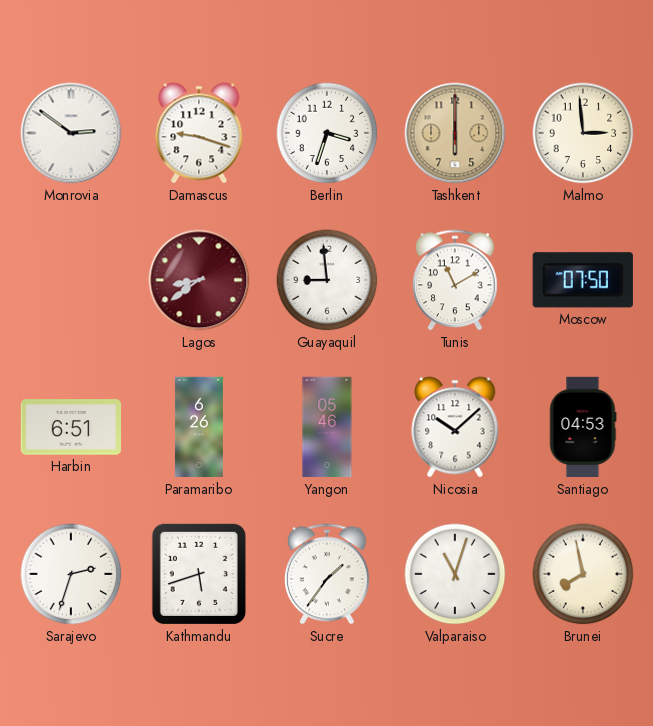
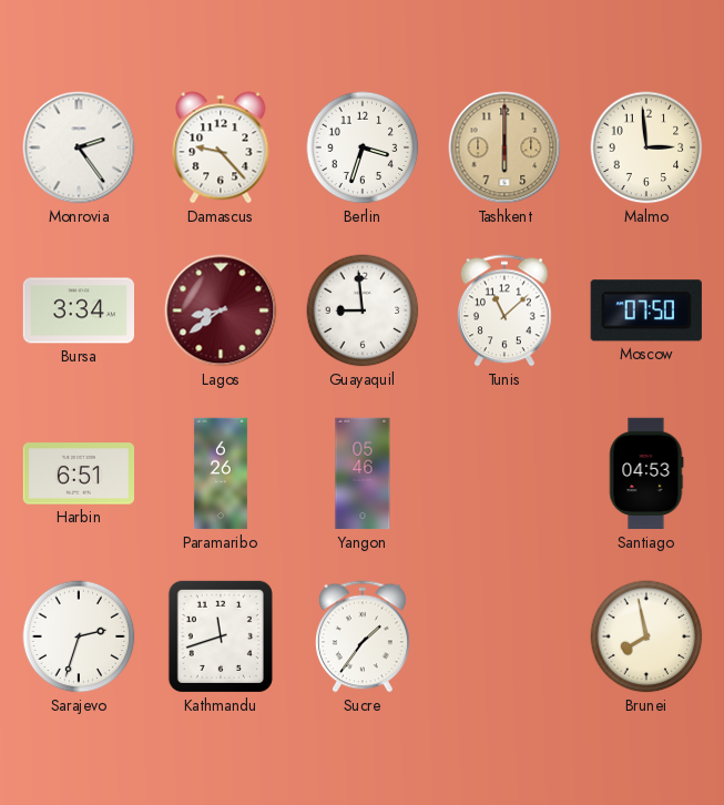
Monrovia: 2:51 -> 2:24
Damascus: 9:18 -> 9:23
Bursa: none -> 3:34
Tunis: 11:10 -> 11:08
Nicosia: 10:08 -> none
Kathmandu: 5:42 -> 11:42
Valparaiso: 11:03 -> none
